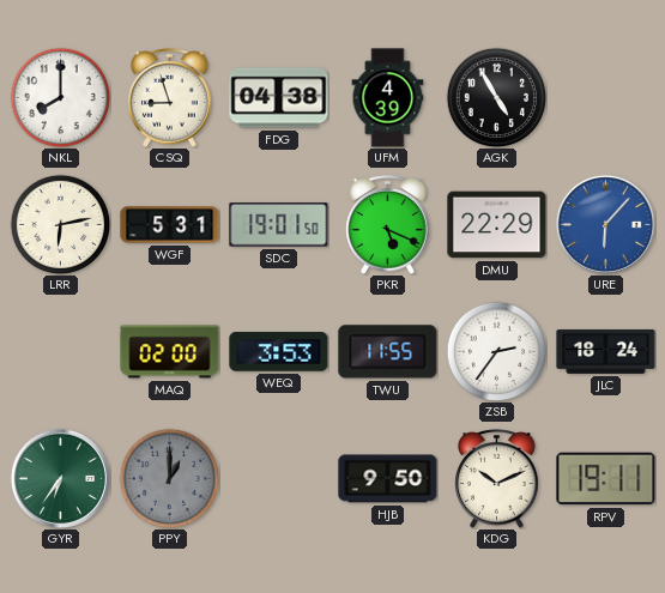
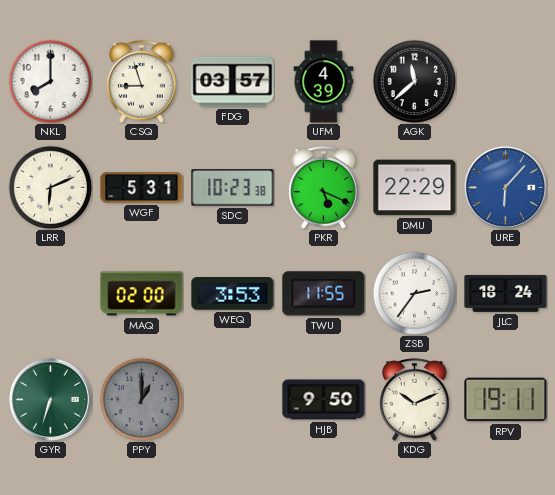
FDG: 04:38 -> 03:57
AGK: 4:55 -> 11:38
LRR: 6:13 -> 6:11
SDC: 19:01 -> 10:23
GYR: 6:36 -> 6:33
